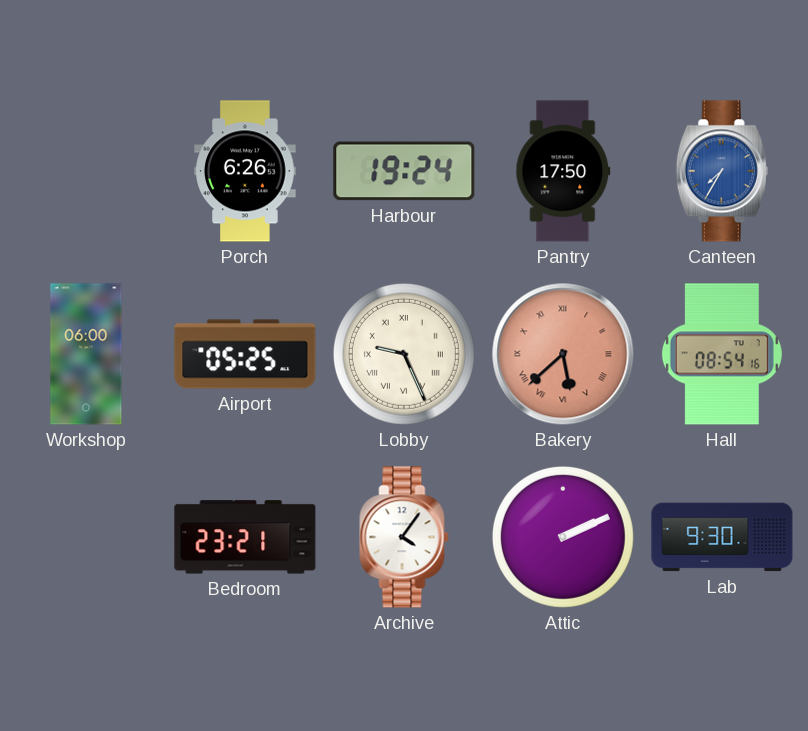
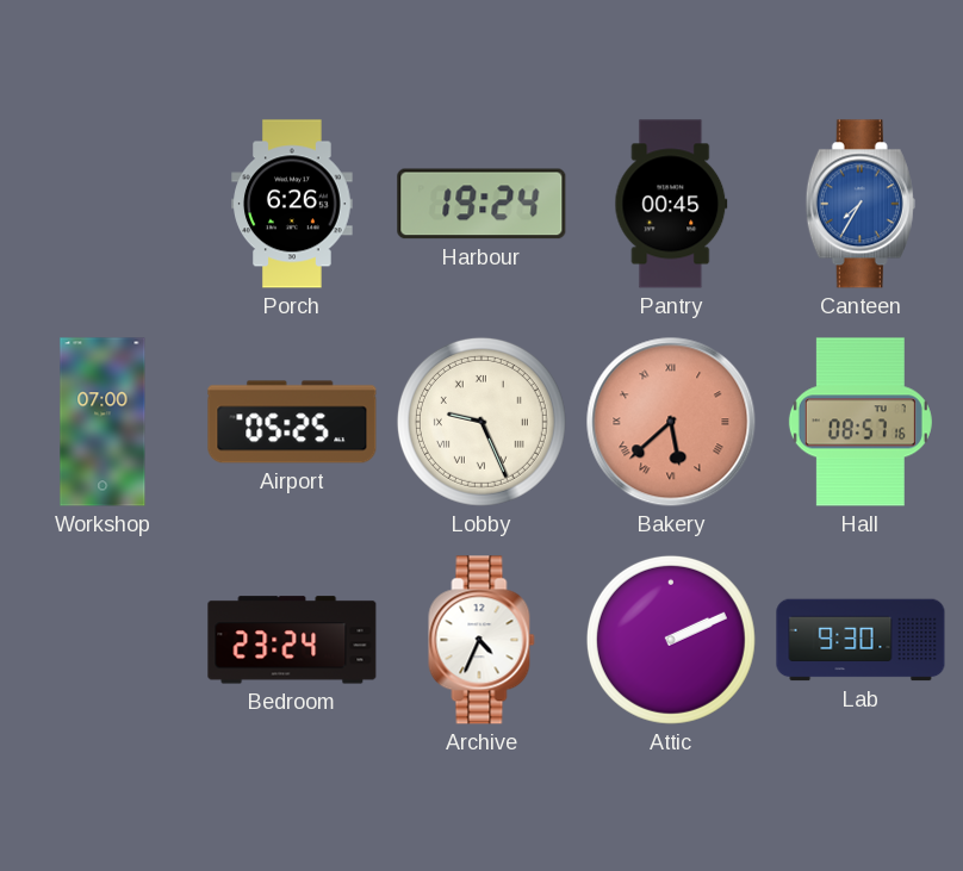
Pantry: 17:50 -> 00:45
Workshop: 06:00 -> 07:00
Hall: 08:54 -> 08:57
Bedroom: 23:21 -> 23:24
Archive: 4:06 -> 4:34
